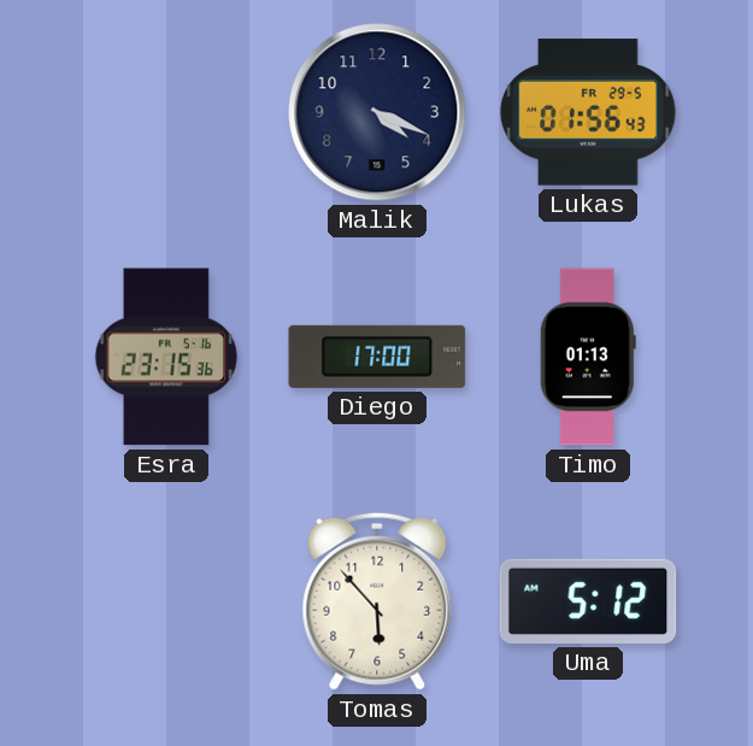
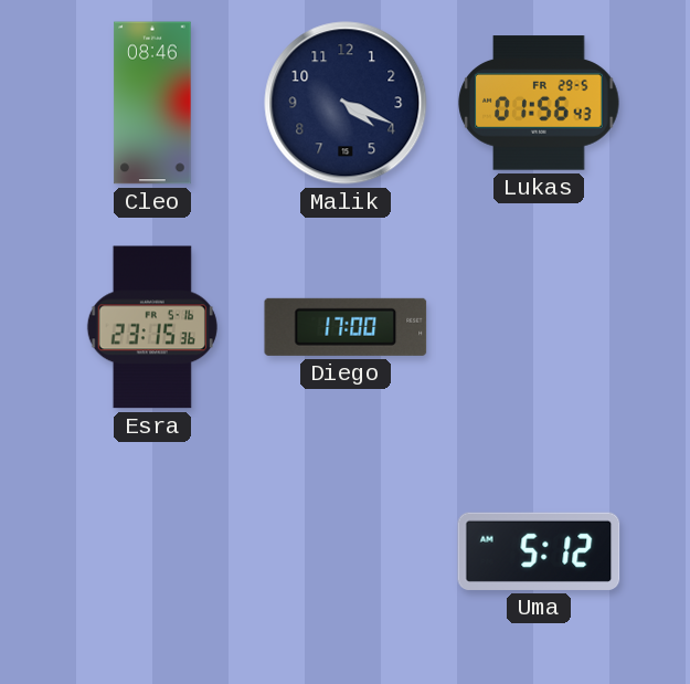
Cleo: none -> 08:46
Timo: 01:13 -> none
Tomas: 5:53 -> none
